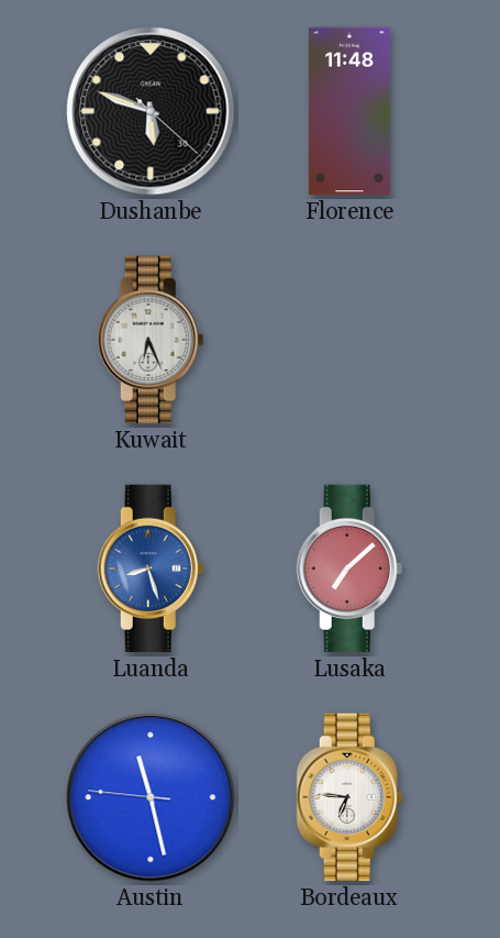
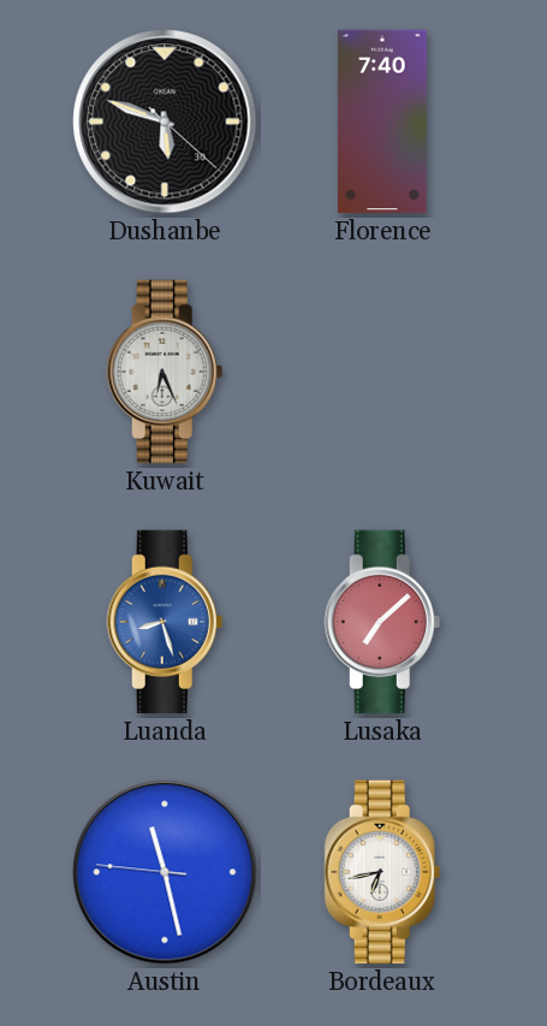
Florence: 11:48 -> 7:40
Bordeaux: 6:46 -> 6:43
